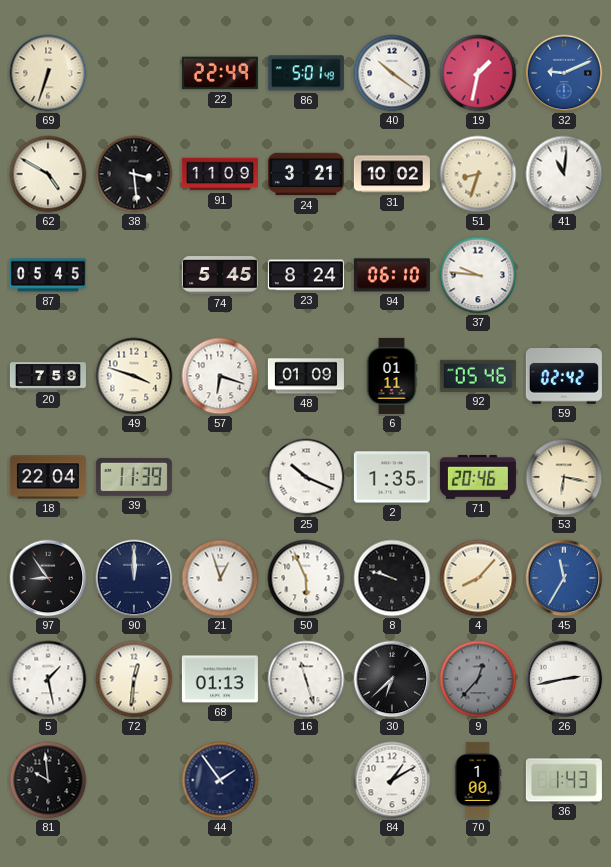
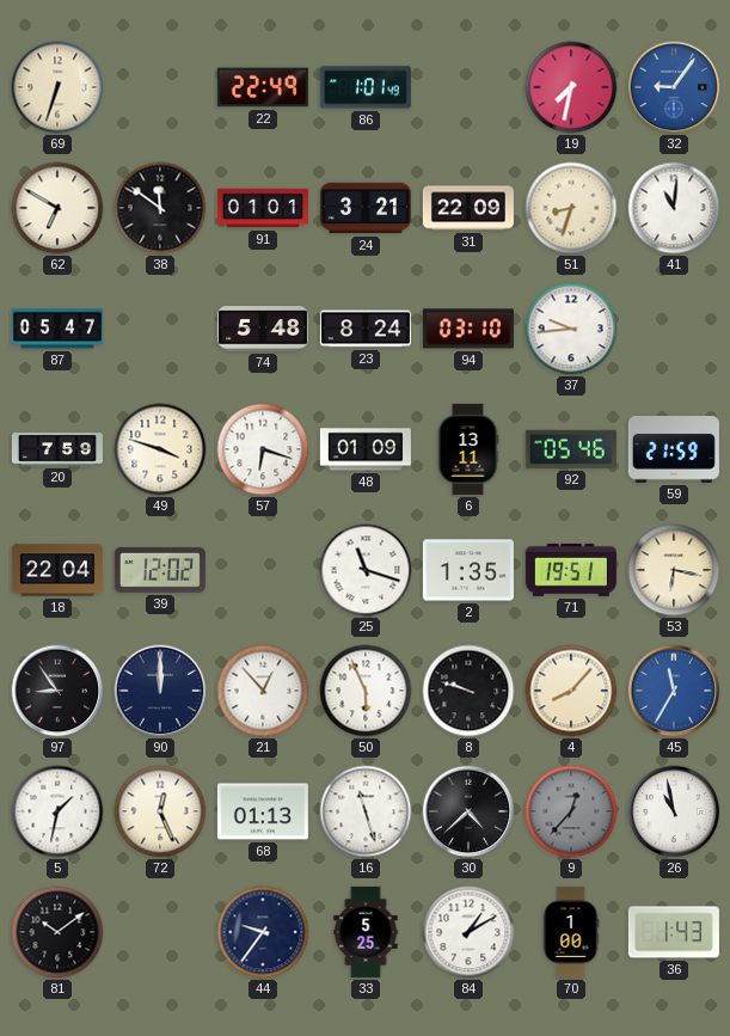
86: 5:01 -> 1:01
40: 10:21 -> none
19: 1:32 -> 7:32
32: 9:11 -> 9:06
62: 4:50 -> 6:50
38: 3:29 -> 11:51
91: 11:09 -> 01:01
31: 10:02 -> 22:09
87: 05:45 -> 05:47
74: 5:45 -> 5:48
94: 06:10 -> 03:10
37: 9:46 -> 9:44
6: 01:11 -> 13:11
59: 02:42 -> 21:59
39: 11:39 -> 12:02
25: 10:19 -> 11:18
71: 20:46 -> 19:51
21: 12:57 -> 12:53
5: 1:28 -> 1:32
72: 12:31 -> 12:26
30: 6:38 -> 4:38
26: 2:43 -> 10:58
81: 9:59 -> 10:09
44: 1:54 -> 9:36
33: none -> 5:25
